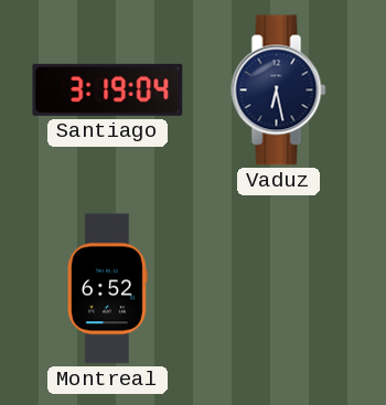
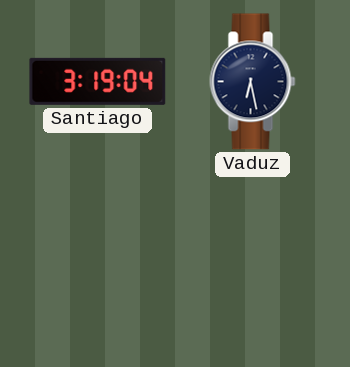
Montreal: 6:52 -> none
